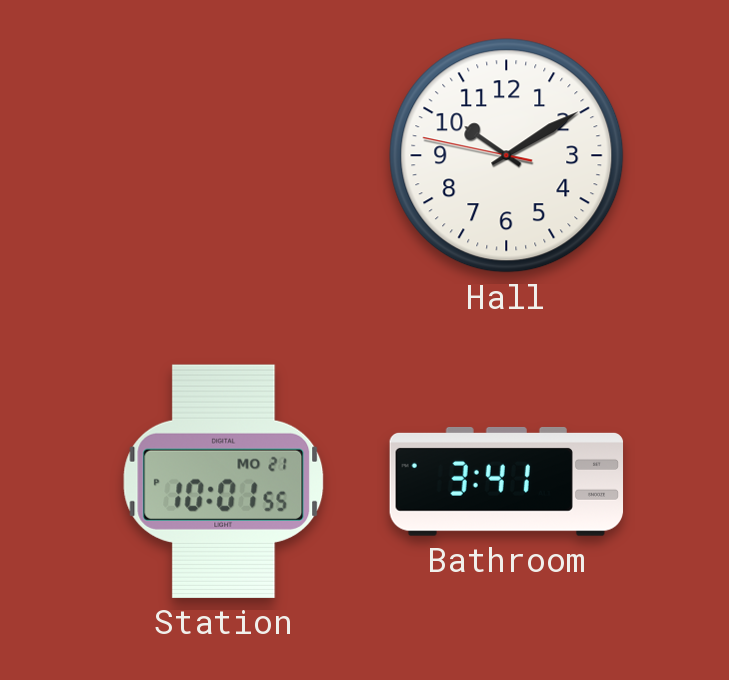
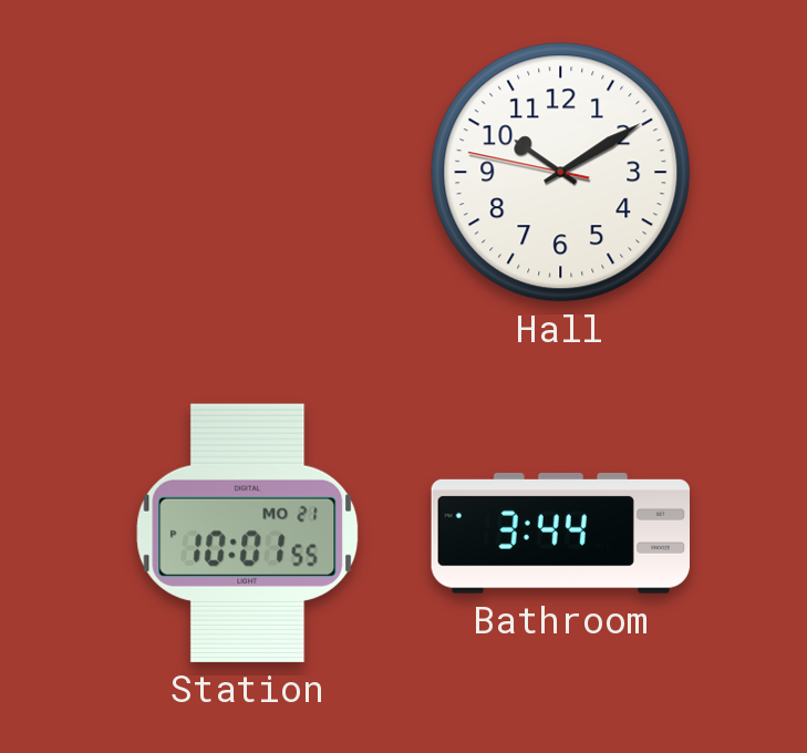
Bathroom: 3:41 -> 3:44
